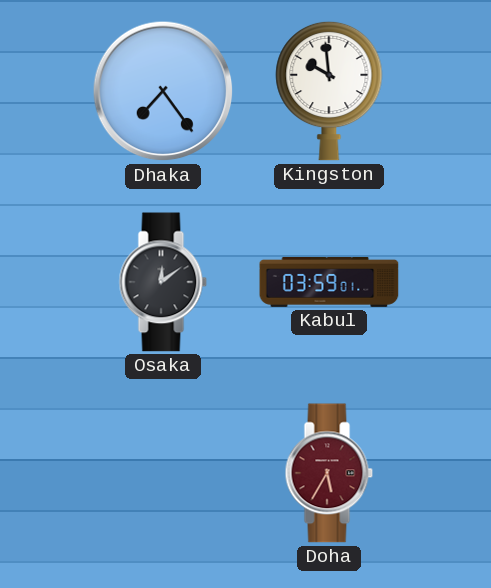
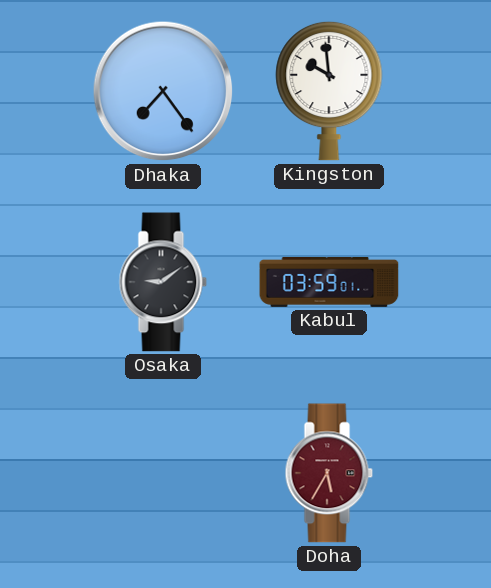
Osaka: 12:09 -> 9:09
